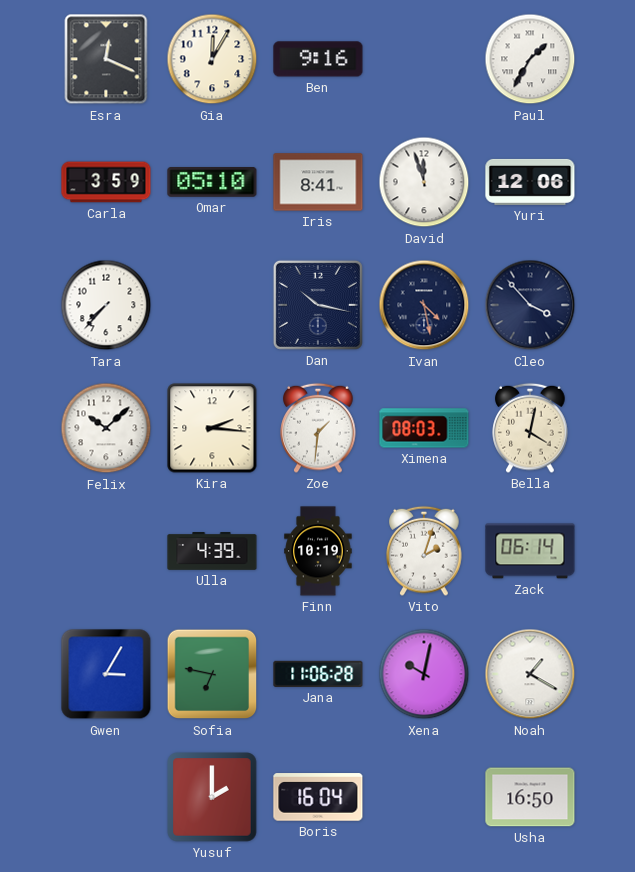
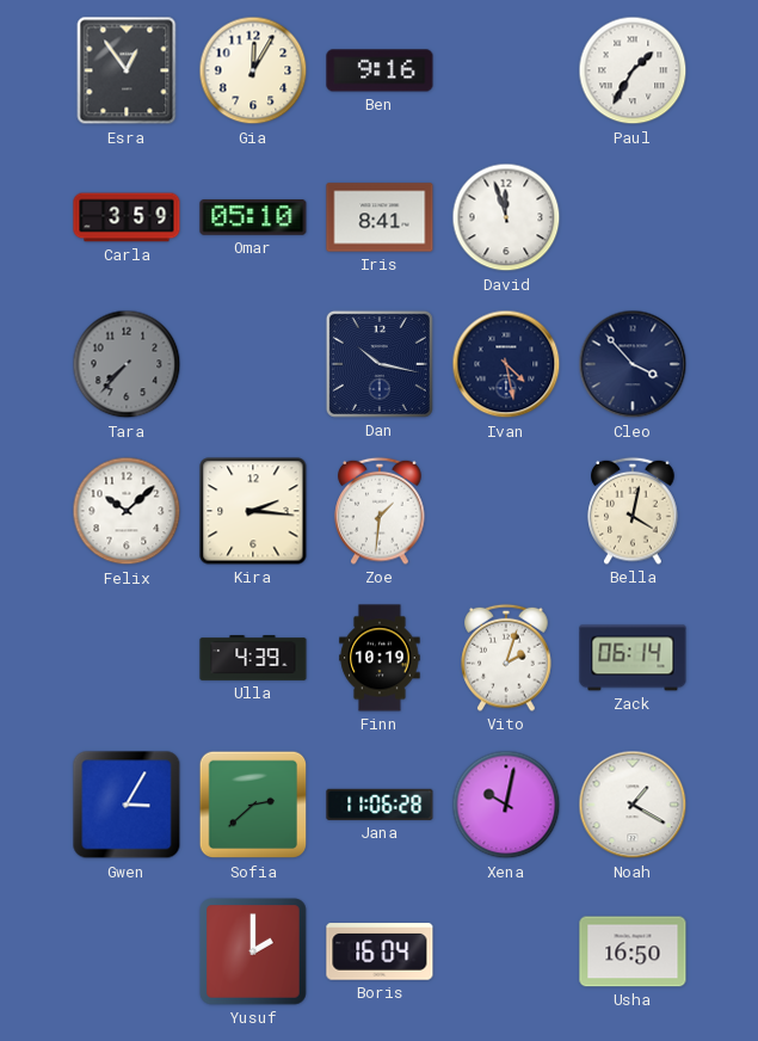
Esra: 12:19 -> 12:54
Yuri: 12:06 -> none
Tara dial: white -> grey
Ximena: 08:03 -> none
Sofia: 6:47 -> 2:38
